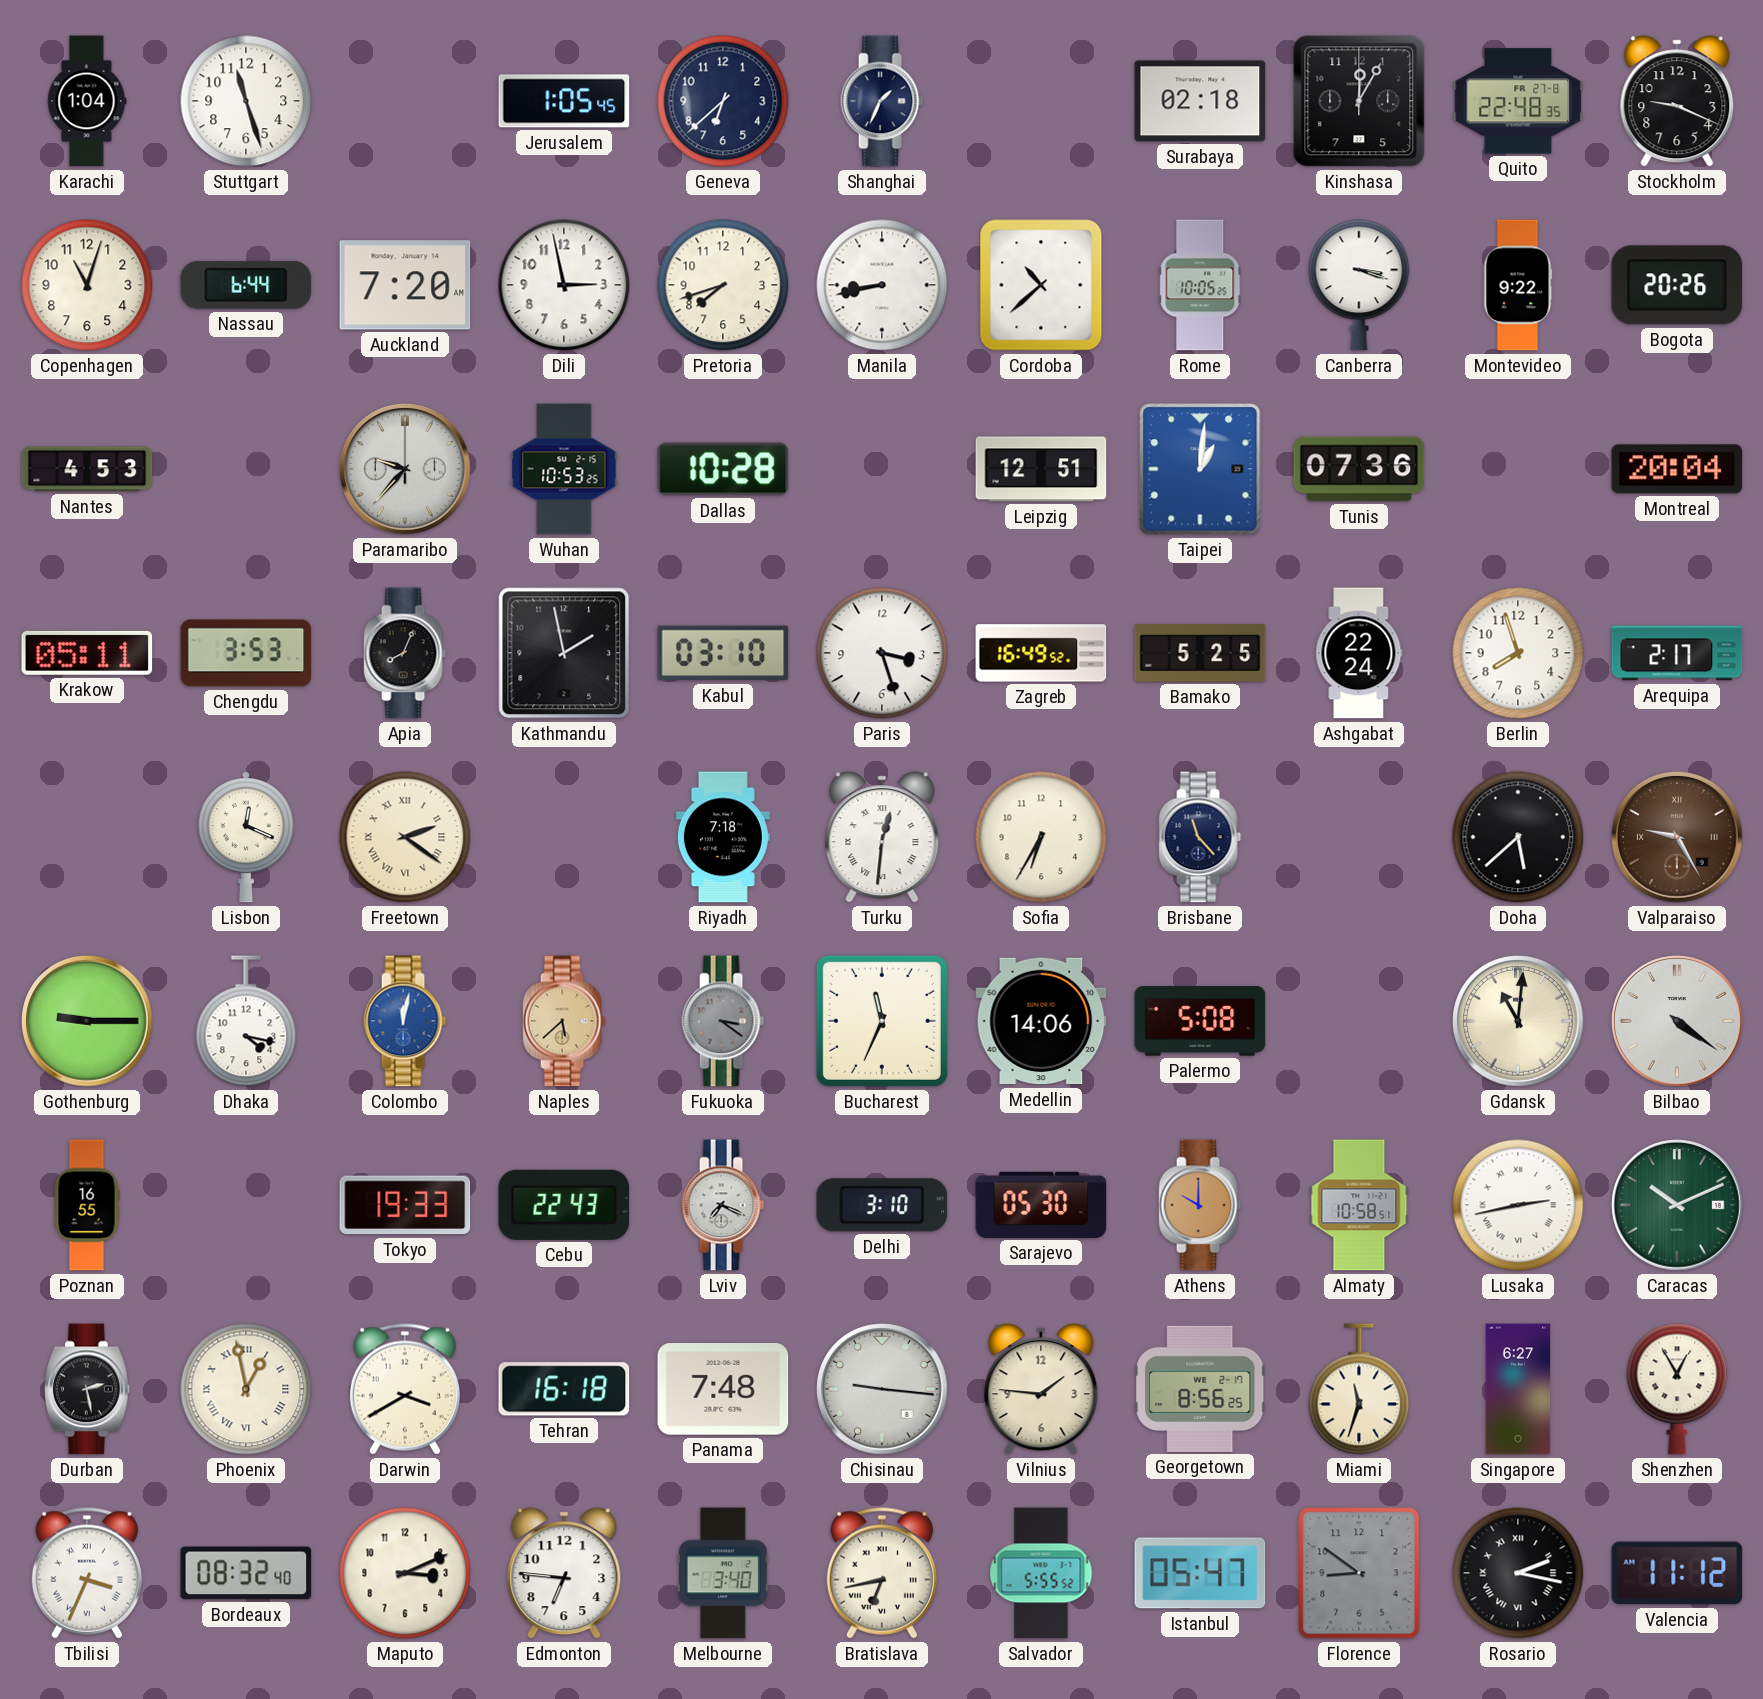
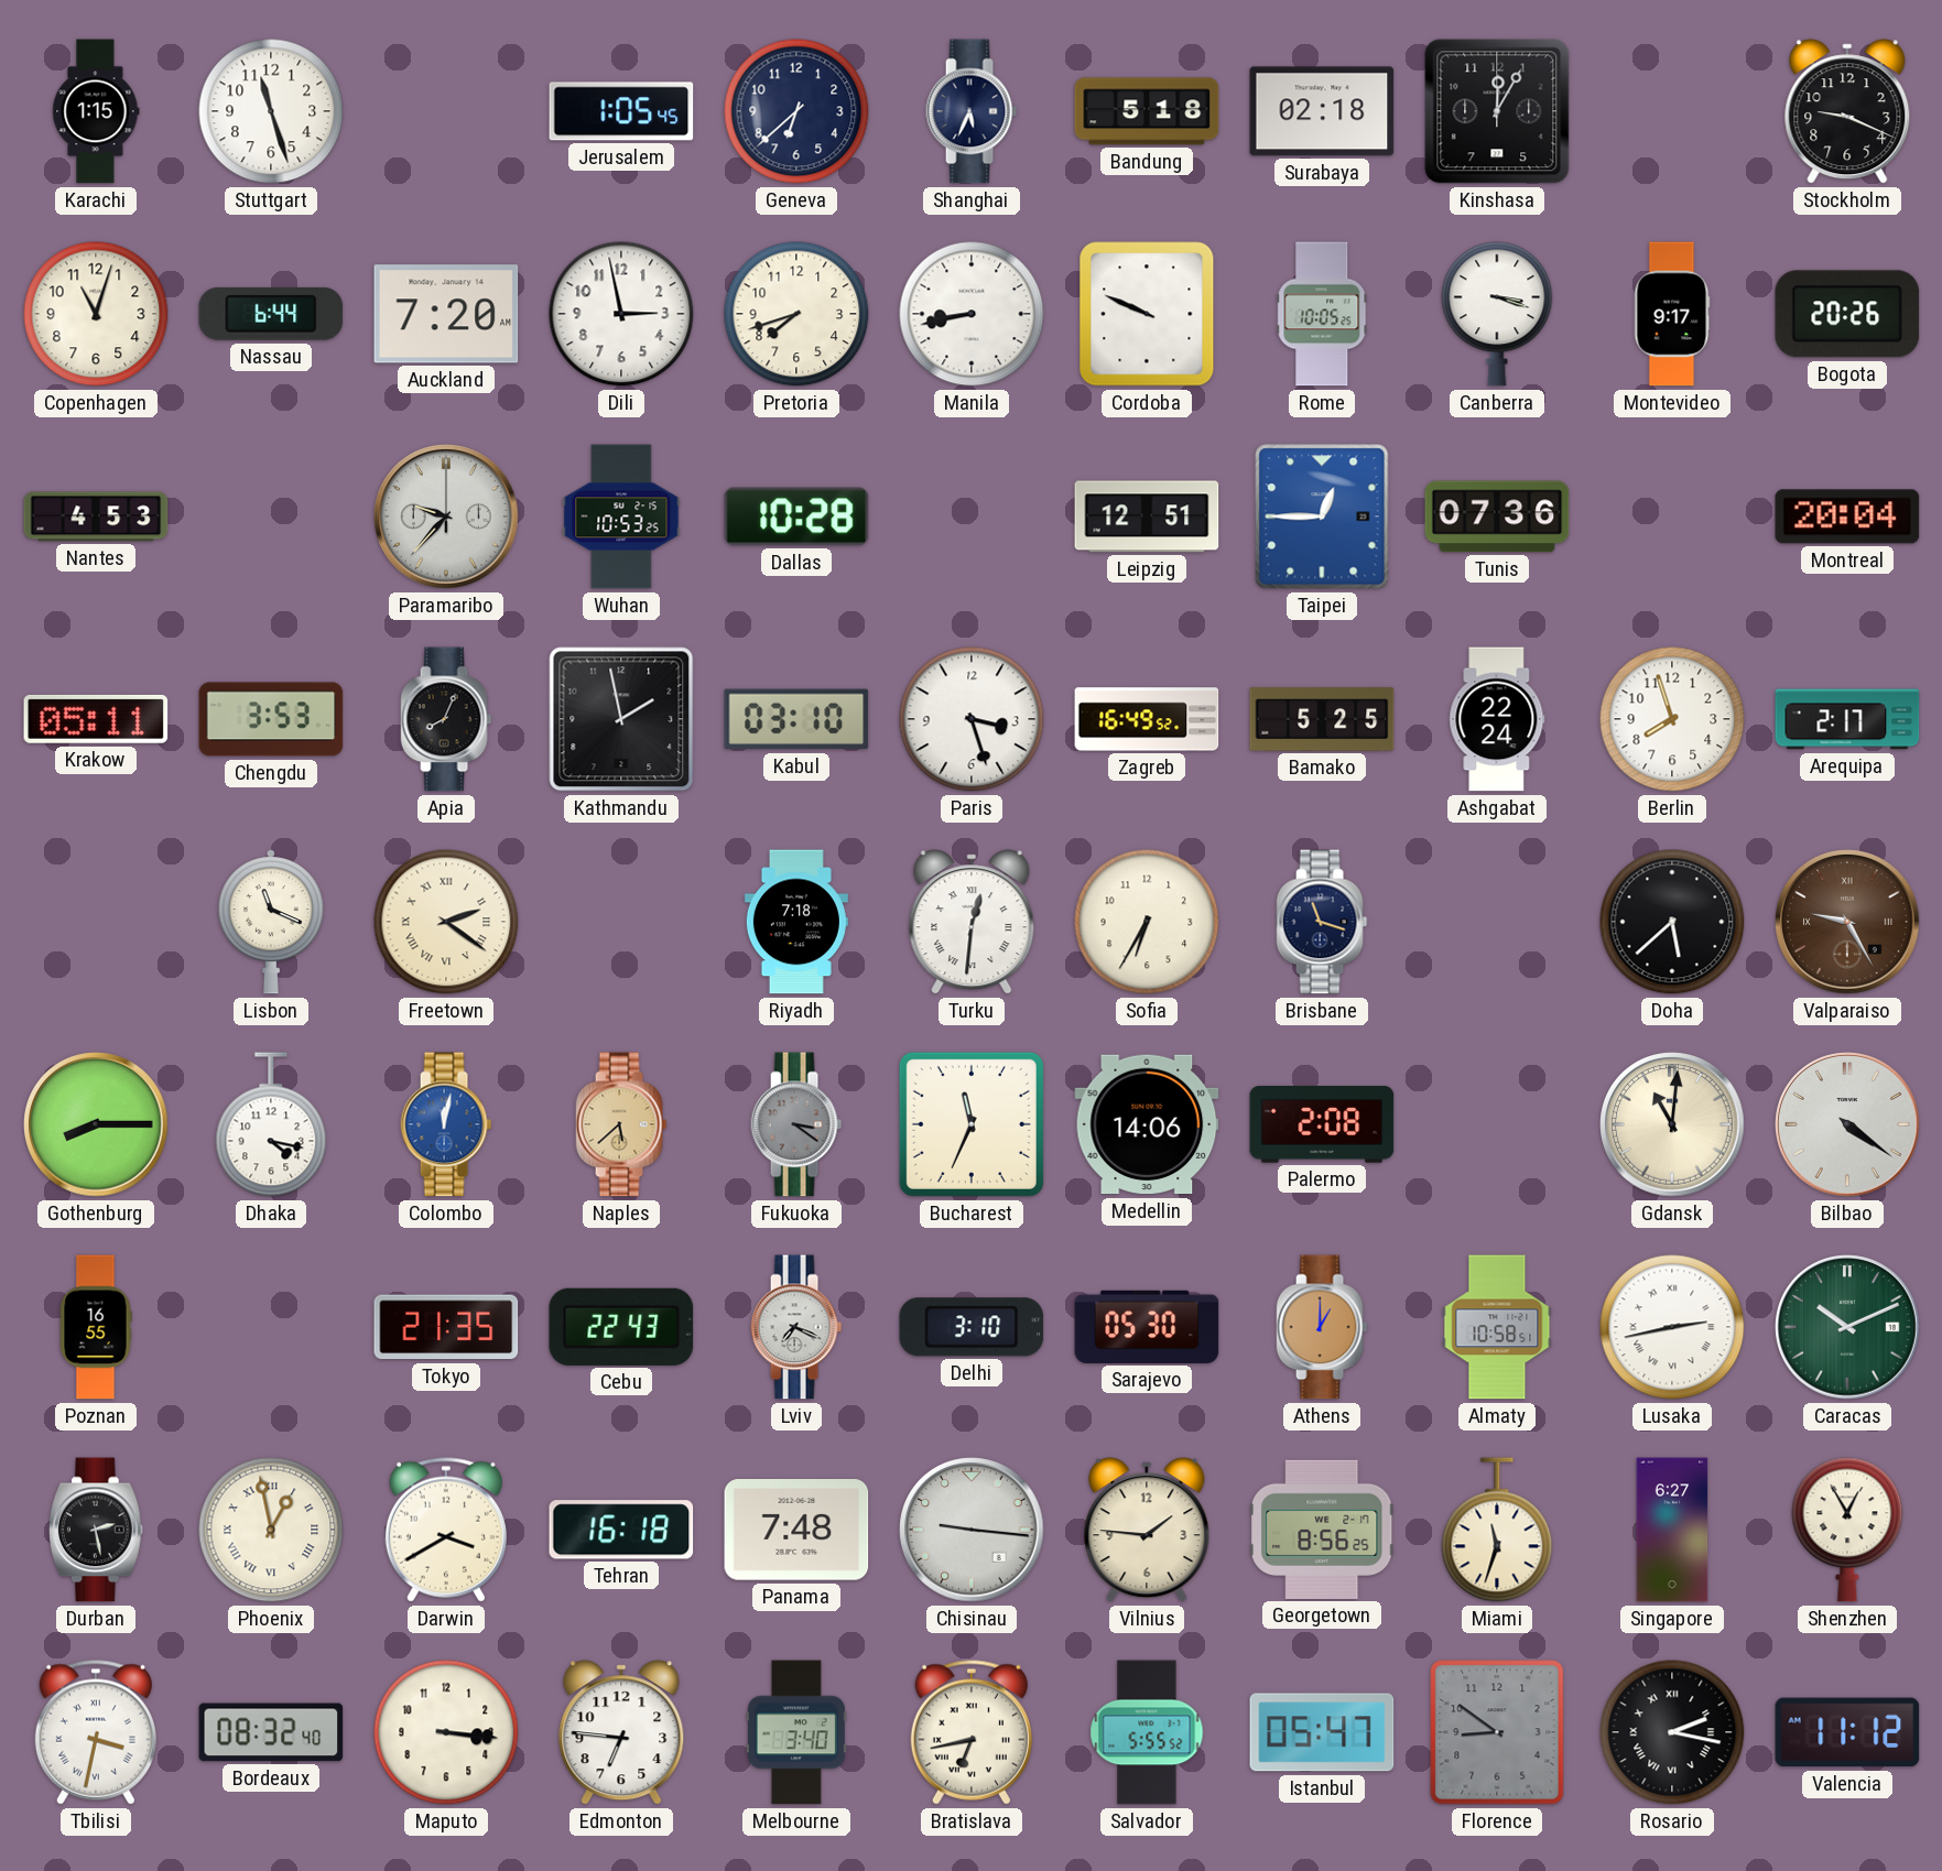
Karachi: 1:04 -> 1:15
Shanghai: 1:34 -> 5:34
Bandung: none -> 5:18
Quito: 22:48 -> none
Cordoba: 10:38 -> 9:49
Montevideo: 9:22 -> 9:17
Taipei: 1:01 -> 12:45
Lisbon: 12:19 -> 11:19
Brisbane: 11:23 -> 11:18
Gothenburg: 9:15 -> 8:15
Palermo: 5:08 -> 2:08
Tokyo: 19:33 -> 21:35
Athens: 10:00 -> 1:00
Tbilisi: 3:34 -> 3:32
Maputo: 3:11 -> 3:16
